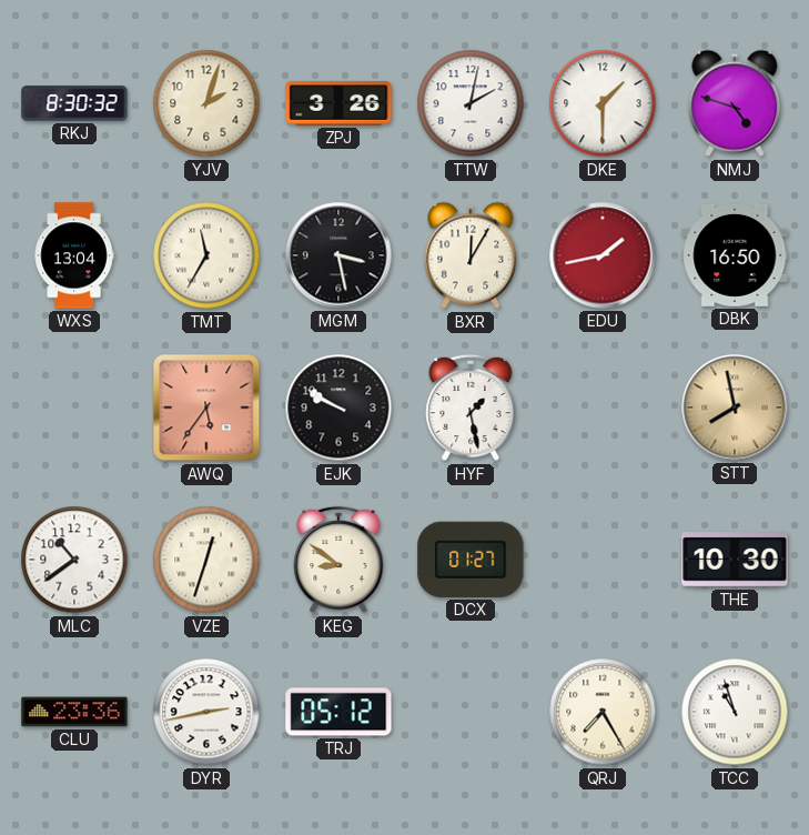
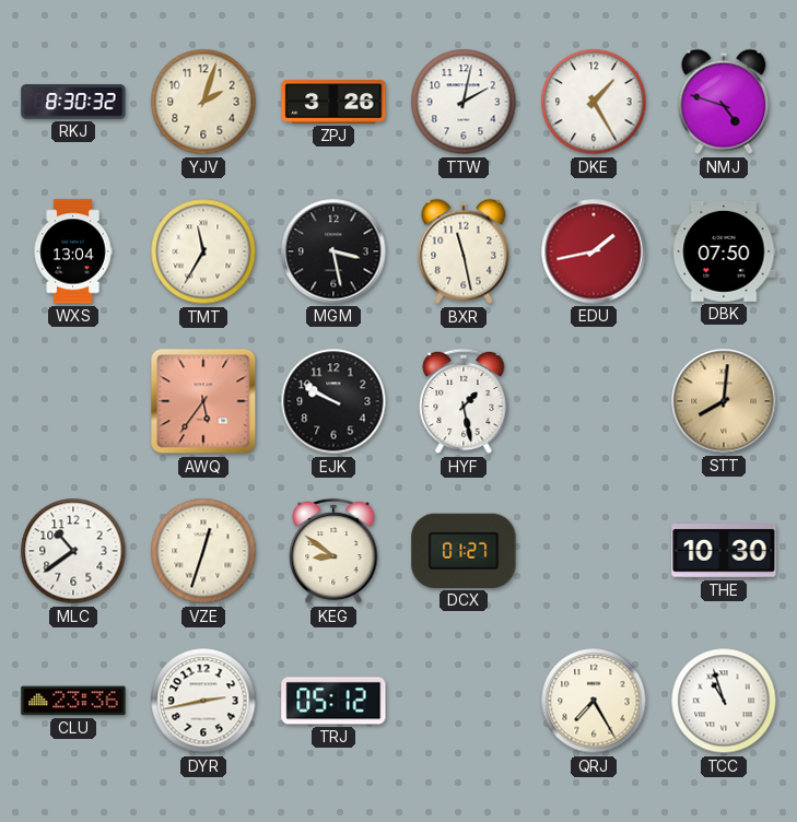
DKE: 1:30 -> 1:25
BXR: 12:05 -> 11:28
DBK: 16:50 -> 07:50
STT: 7:58 -> 8:01
